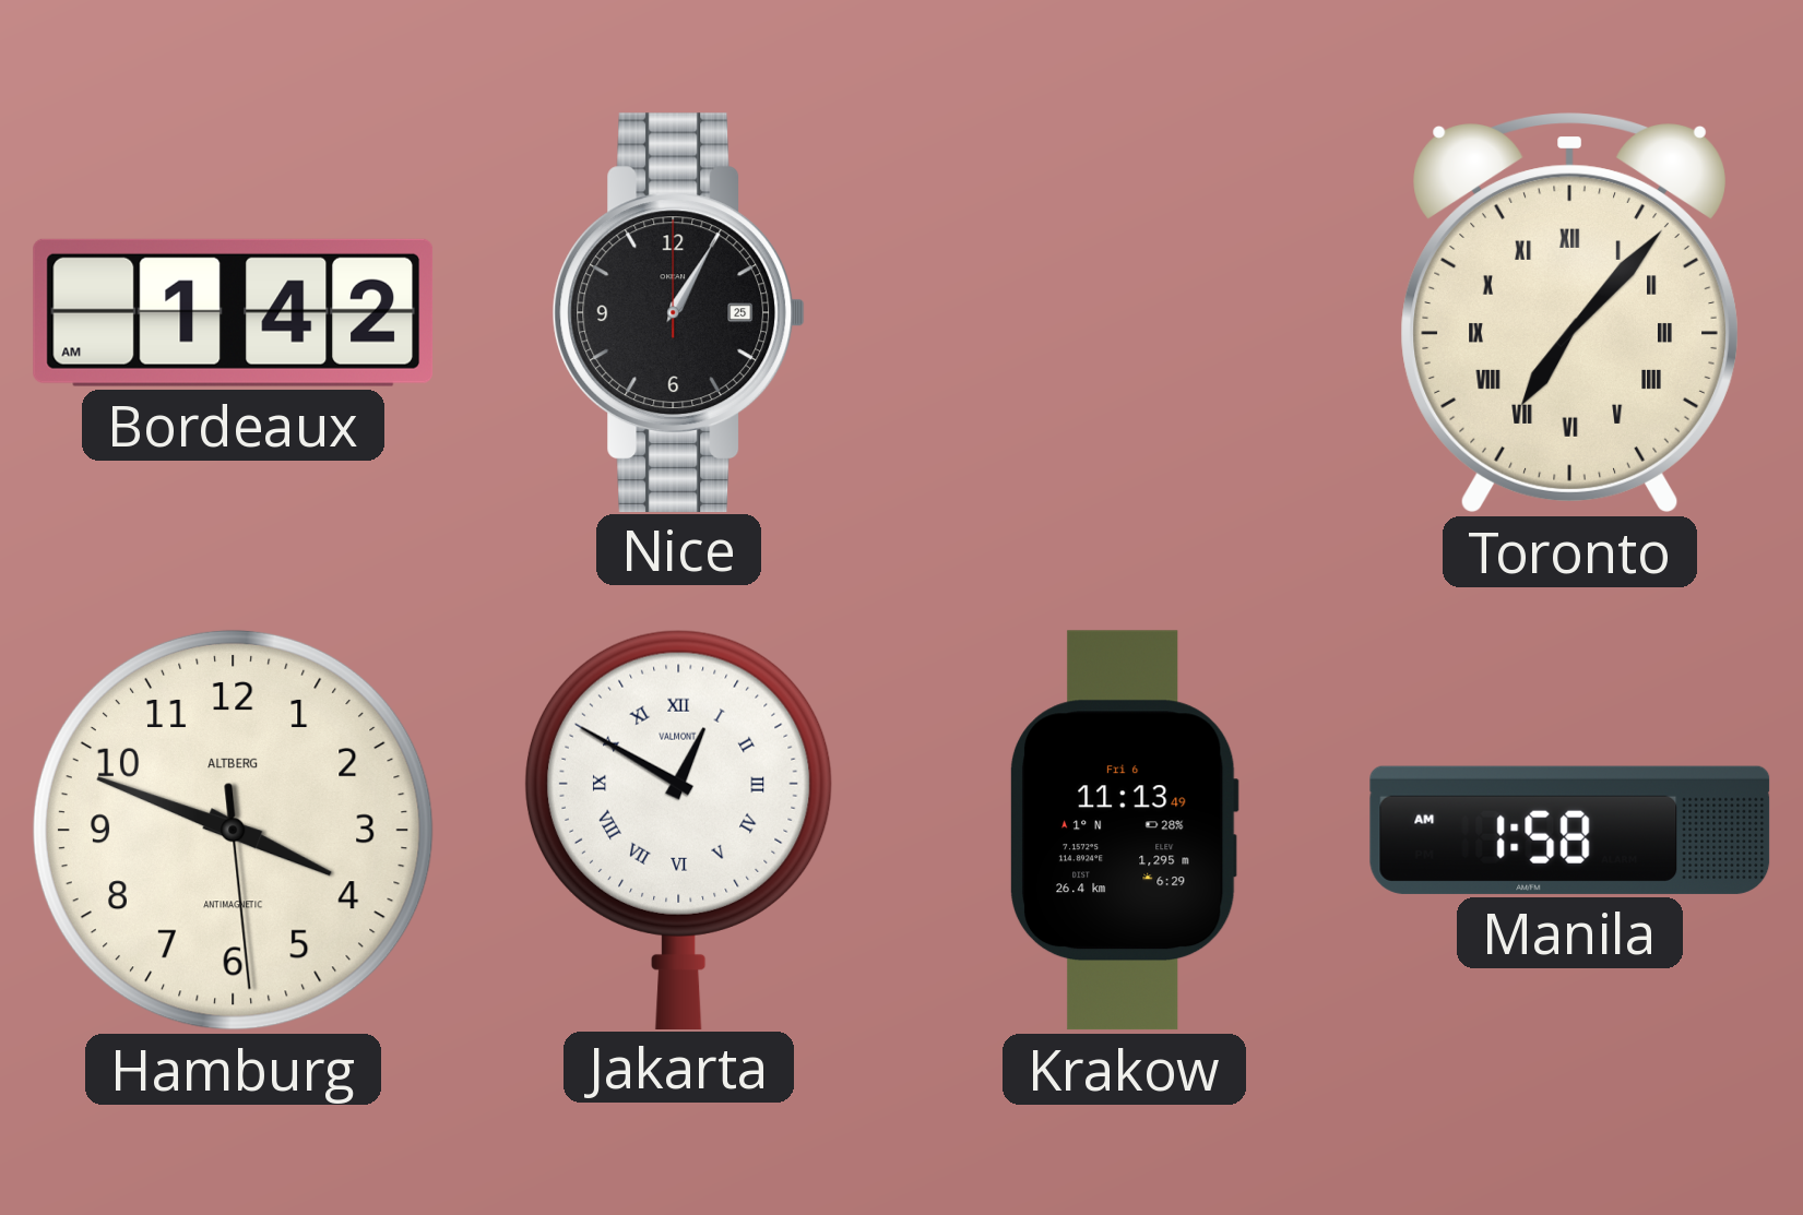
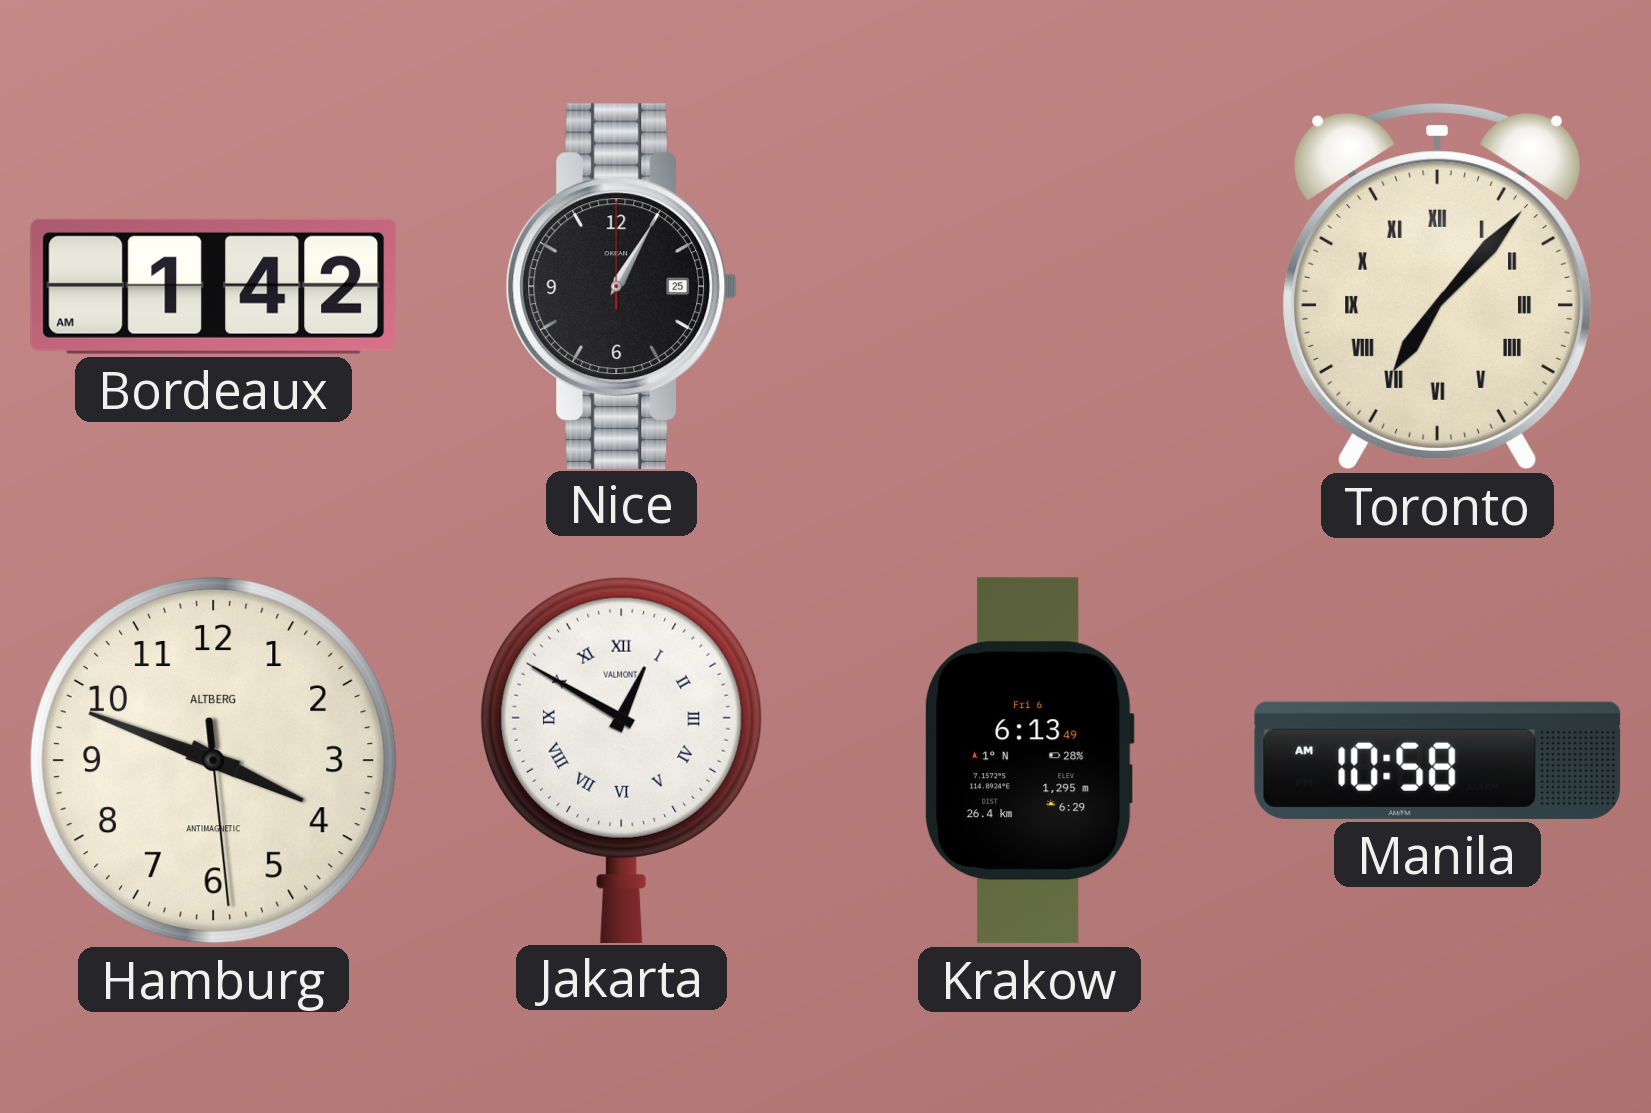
Krakow: 11:13 -> 6:13
Manila: 1:58 -> 10:58
